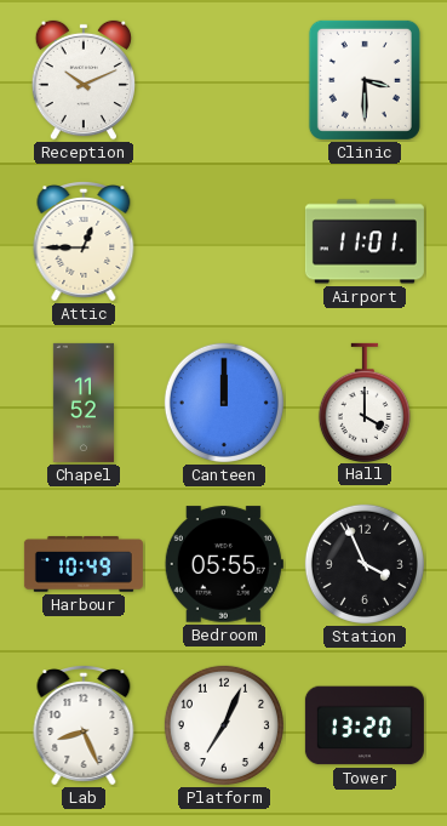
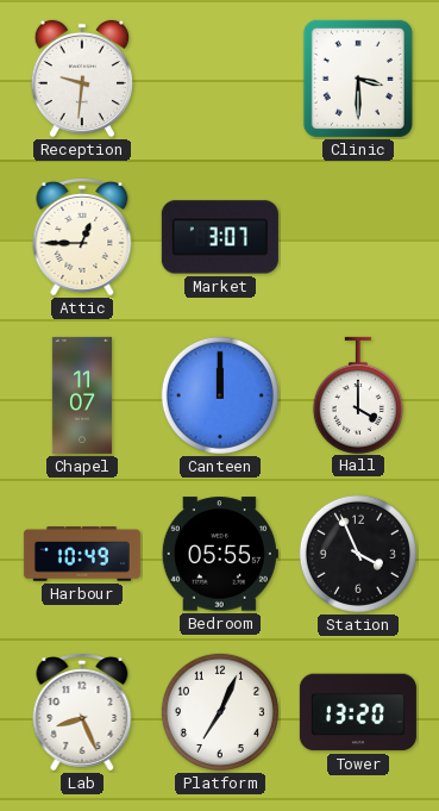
Reception: 10:11 -> 9:31
Market: none -> 3:07
Airport: 11:01 -> none
Chapel: 11:52 -> 11:07
